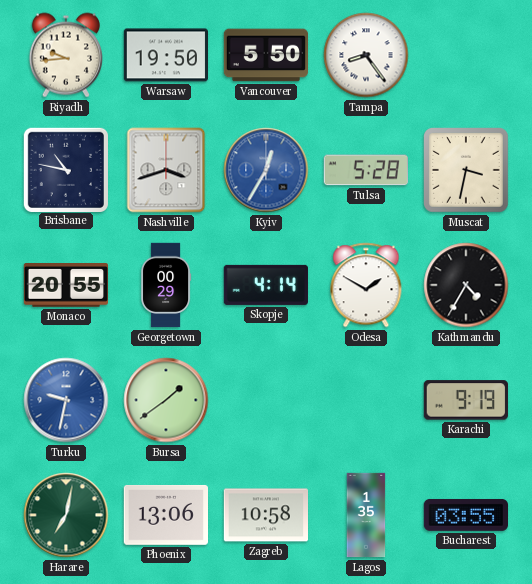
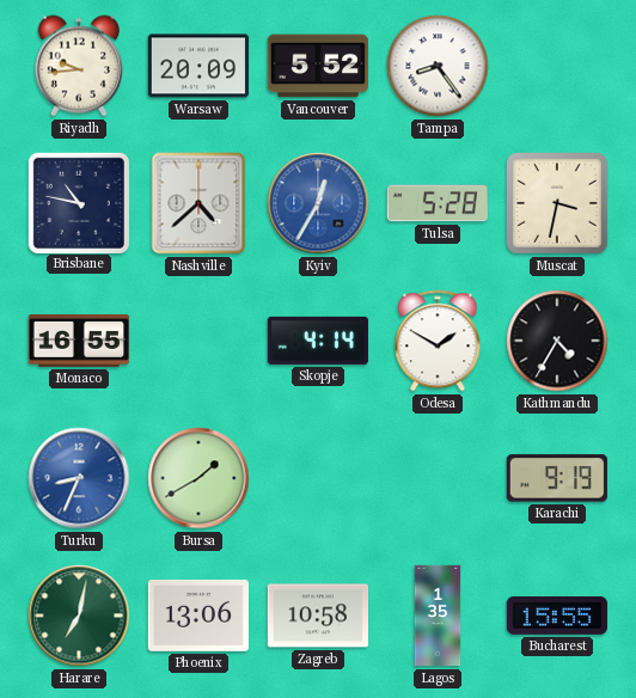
Warsaw: 19:50 -> 20:09
Vancouver: 5:50 -> 5:52
Nashville: 3:42 -> 4:38
Monaco: 20:55 -> 16:55
Georgetown: 00:29 -> none
Turku: 9:32 -> 8:34
Bursa: 1:39 -> 1:40
Bucharest: 03:55 -> 15:55
